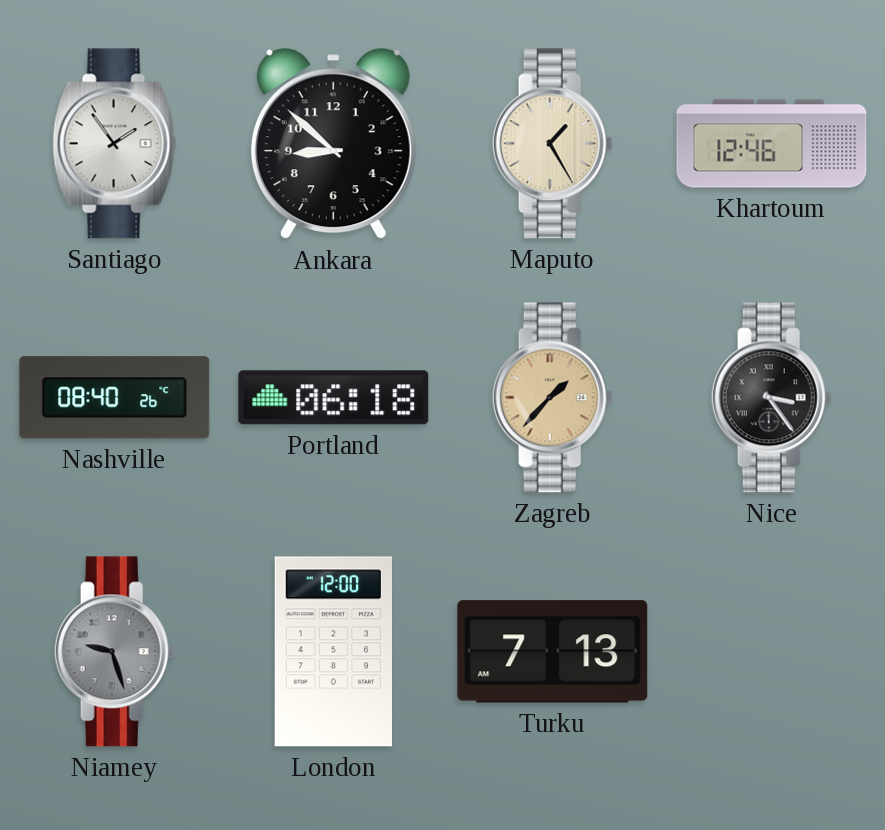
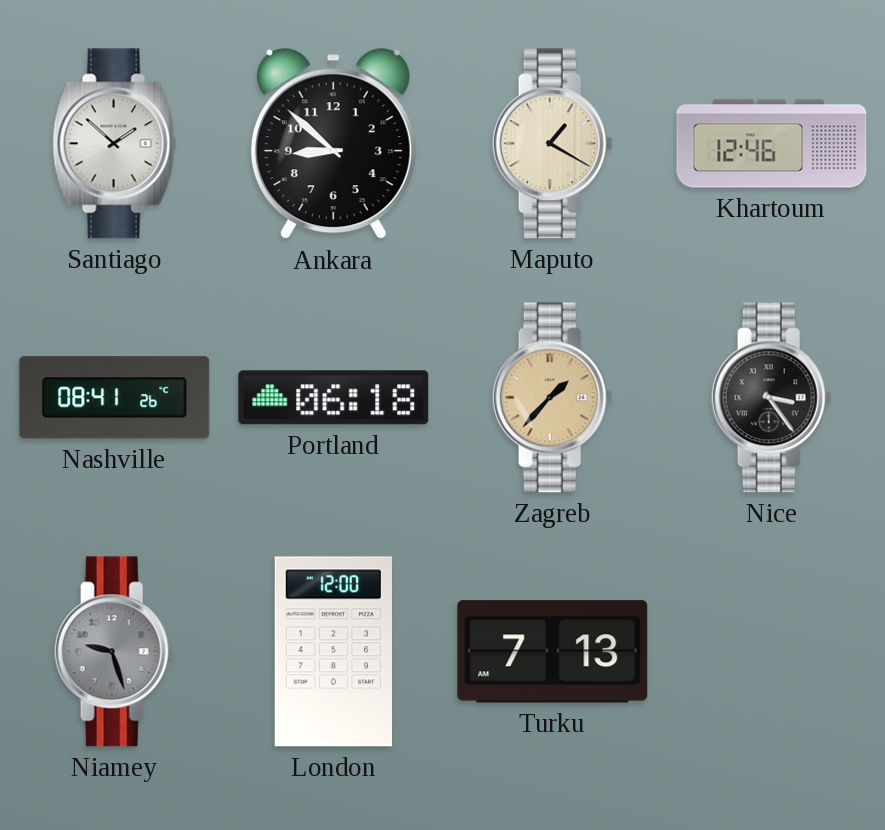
Santiago: 1:54 -> 1:52
Maputo: 1:25 -> 1:20
Nashville: 08:40 -> 08:41
